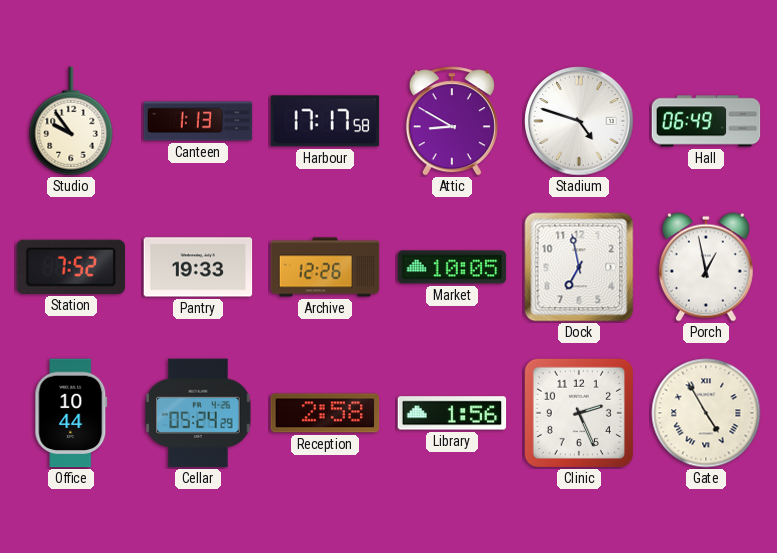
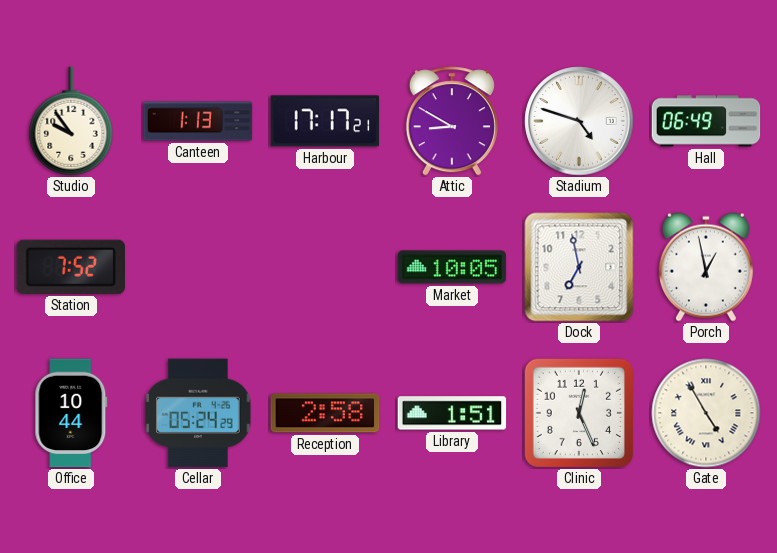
Harbour: 17:17:58 -> 17:17:21
Pantry: 19:33 -> none
Archive: 12:26 -> none
Library: 1:56 -> 1:51
Clinic: 2:26 -> 12:26
